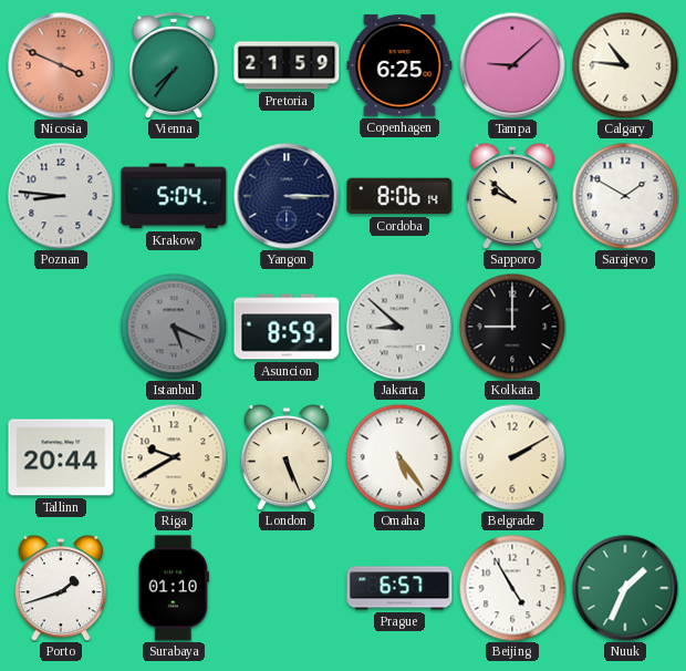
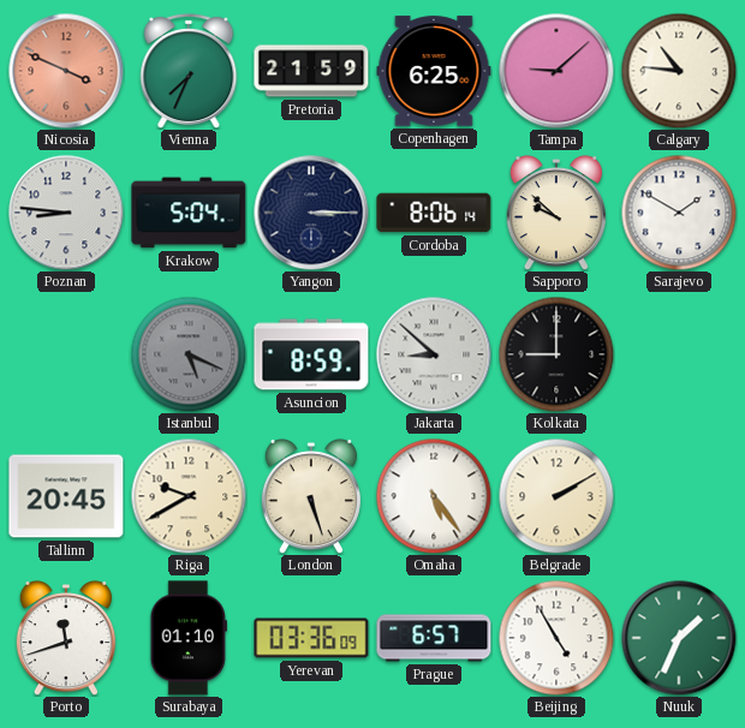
Vienna: 7:36 -> 7:34
Tallinn: 20:44 -> 20:45
London: 5:26 -> 5:27
Porto: 1:42 -> 11:42
Yerevan: none -> 03:36
